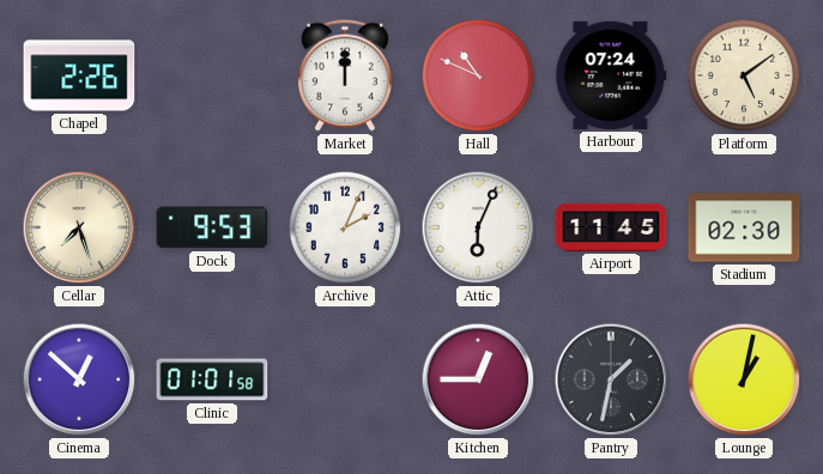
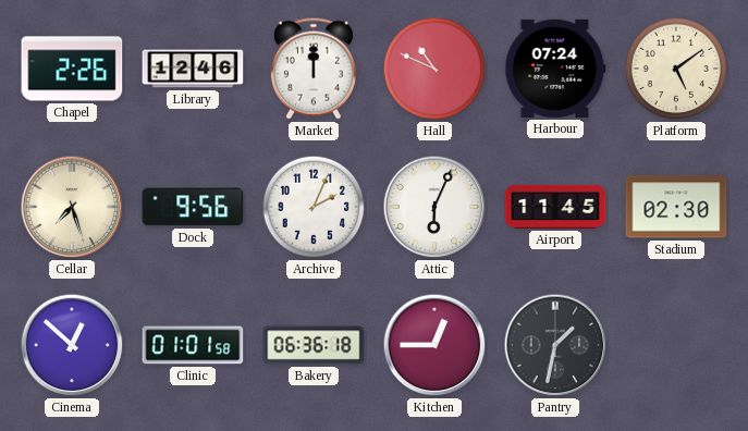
Library: none -> 12:46
Dock: 9:53 -> 9:56
Bakery: none -> 06:36
Lounge: 1:02 -> none
